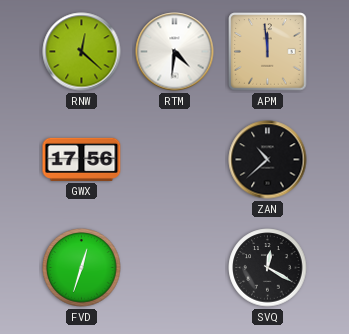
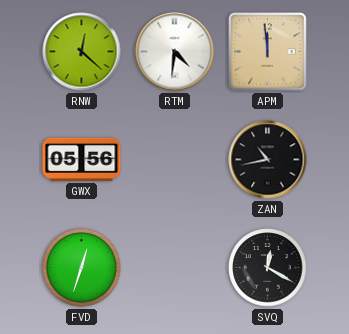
GWX: 17:56 -> 05:56
ZAN: 10:38 -> 10:43
